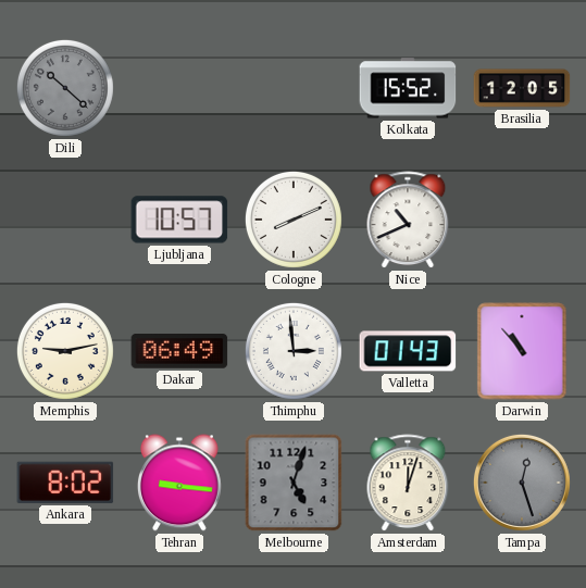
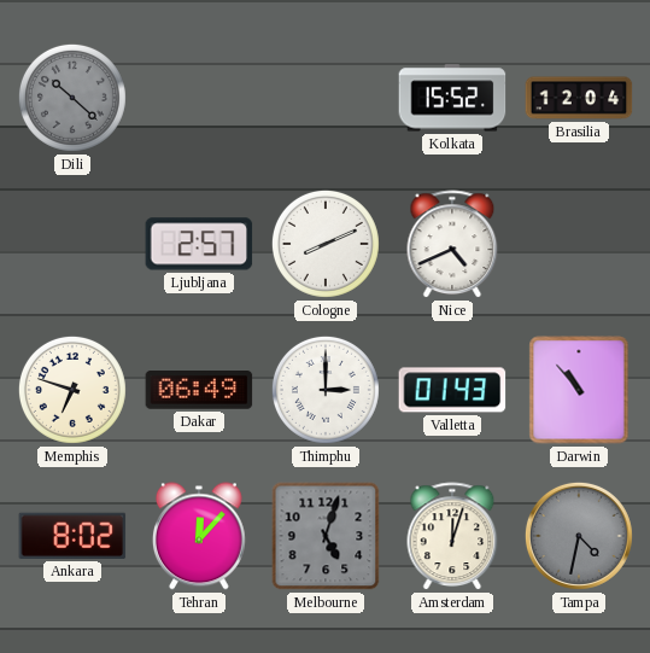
Brasilia: 12:05 -> 12:04
Ljubljana: 10:57 -> 2:57
Nice: 10:41 -> 4:41
Memphis: 9:13 -> 6:48
Thimphu: 2:59 -> 3:00
Tehran: 9:16 -> 12:07
Tampa: 12:27 -> 4:32
